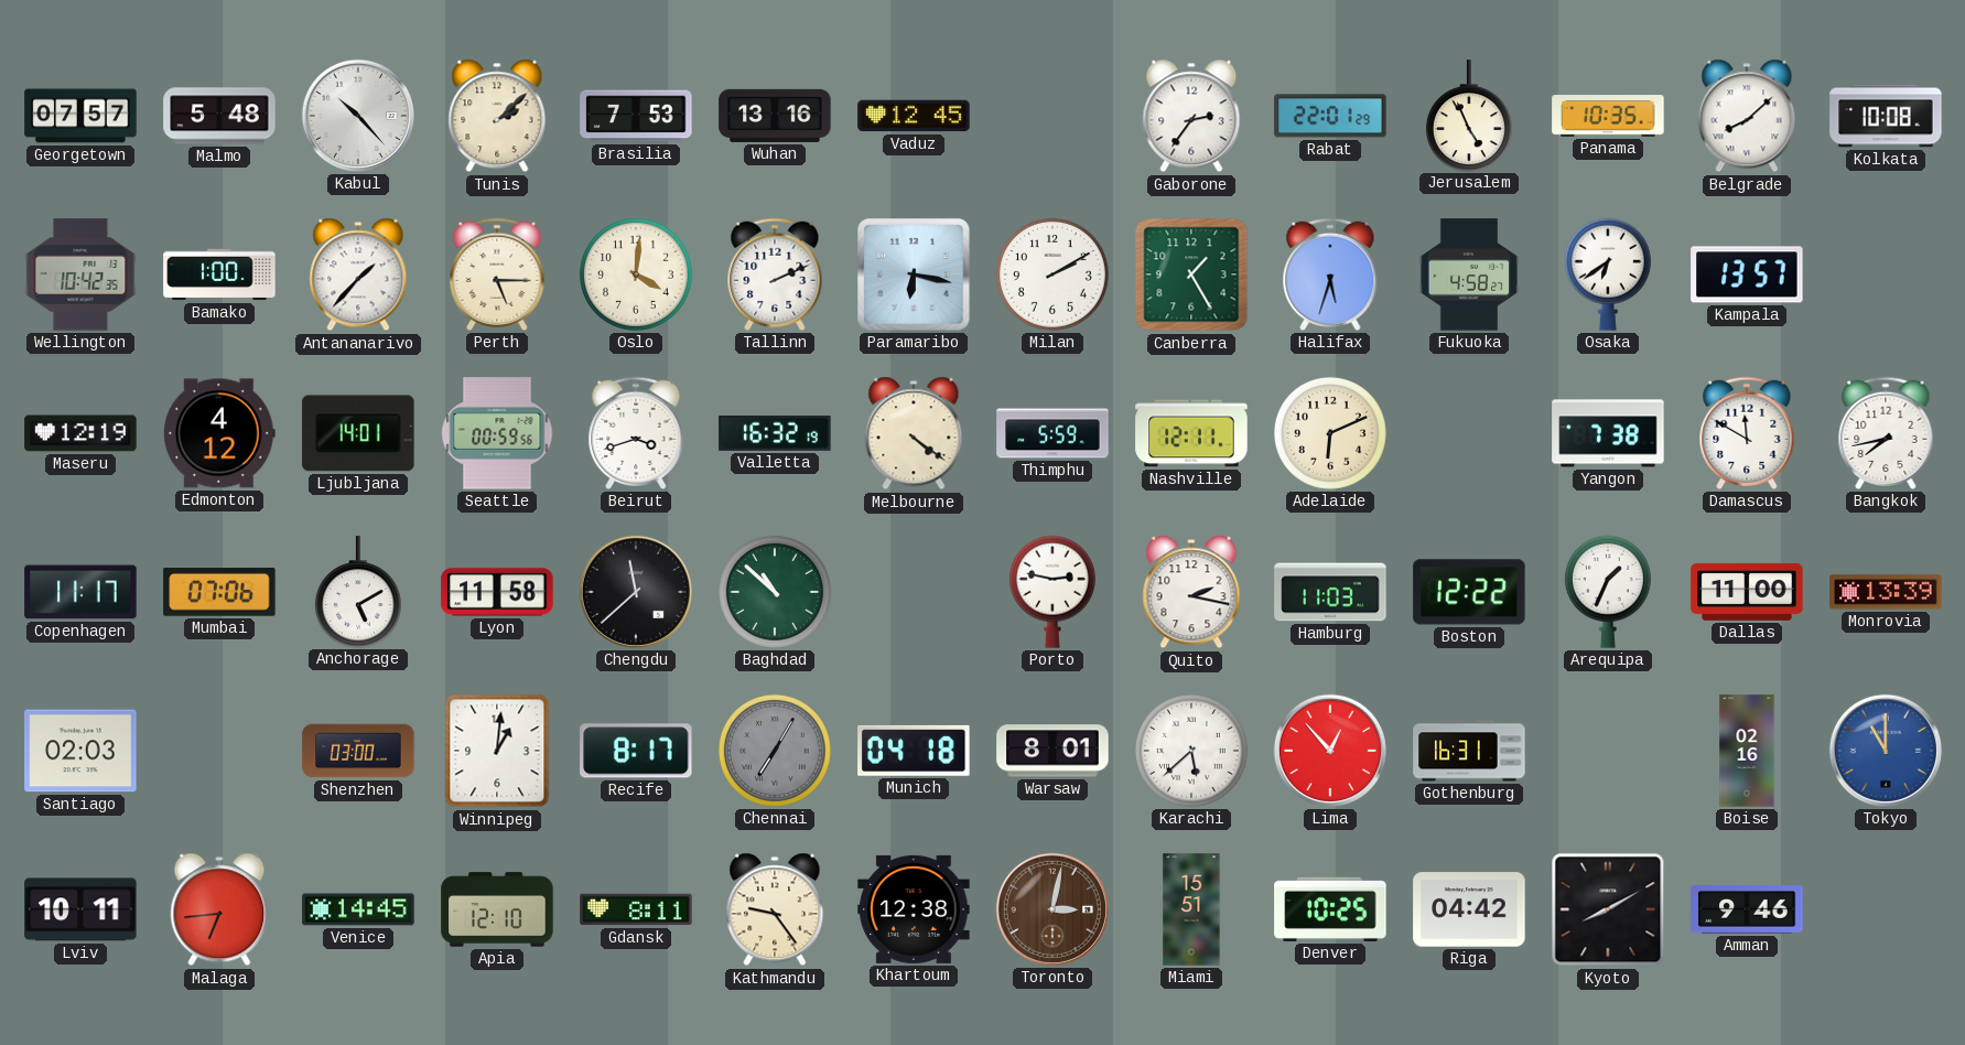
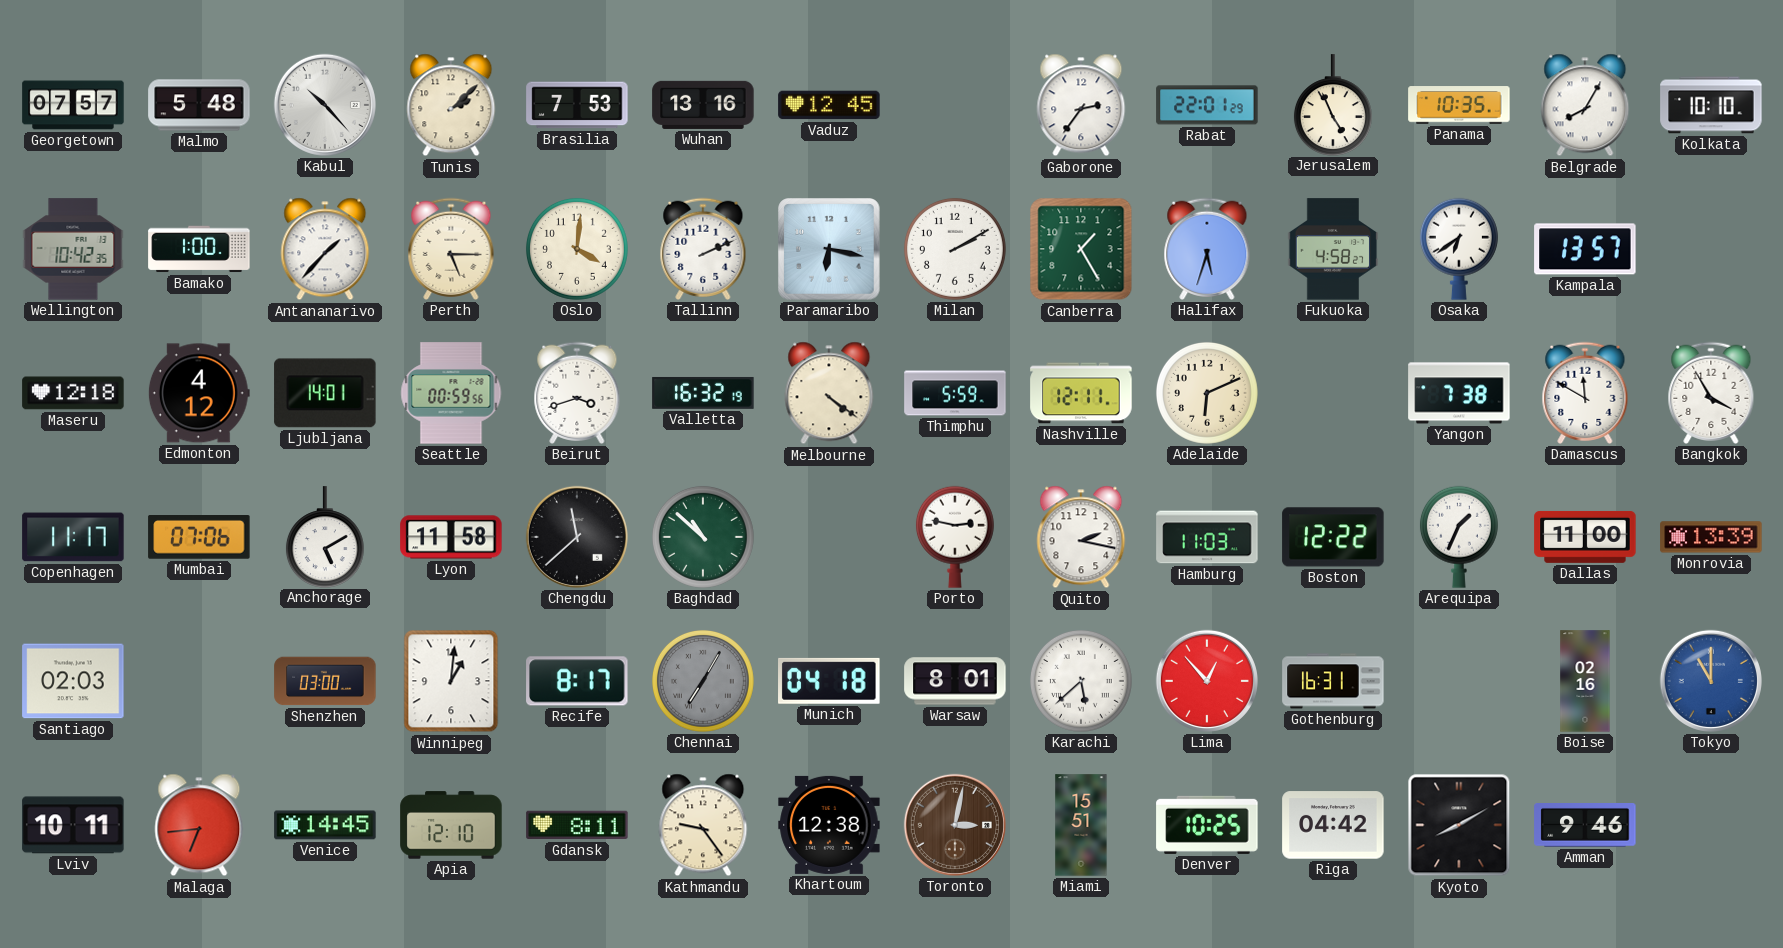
Belgrade: 8:08 -> 8:05
Kolkata: 10:08 -> 10:10
Maseru: 12:19 -> 12:18
Bangkok: 7:43 -> 3:55
